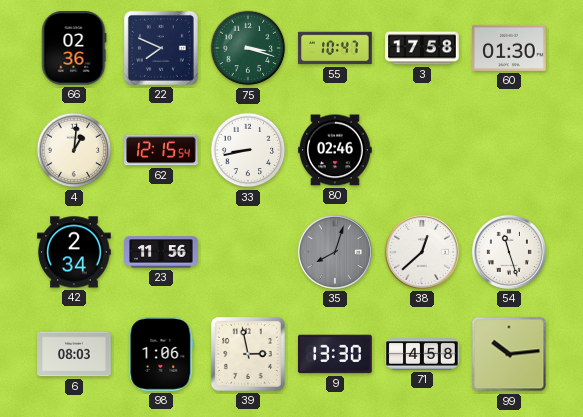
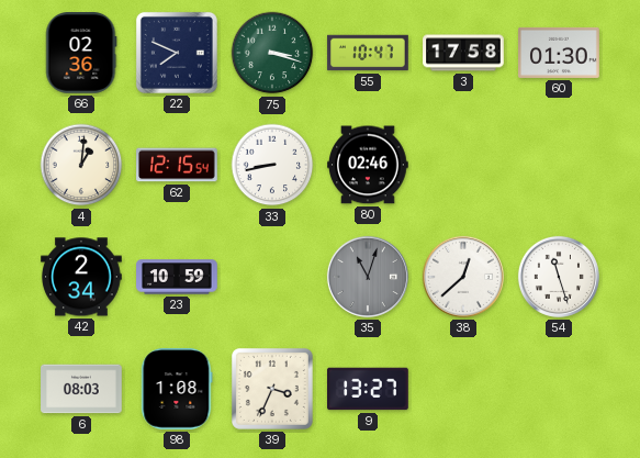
23: 11:56 -> 10:59
35: 8:03 -> 11:03
98: 1:06 -> 1:08
39: 2:58 -> 3:34
9: 13:30 -> 13:27
71: 4:58 -> none
99: 10:14 -> none
